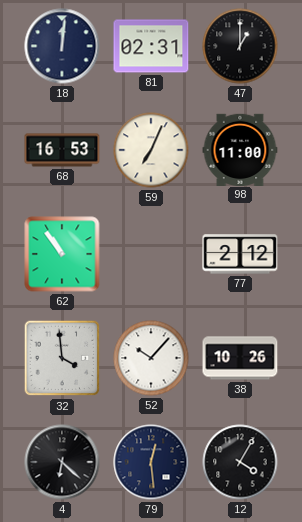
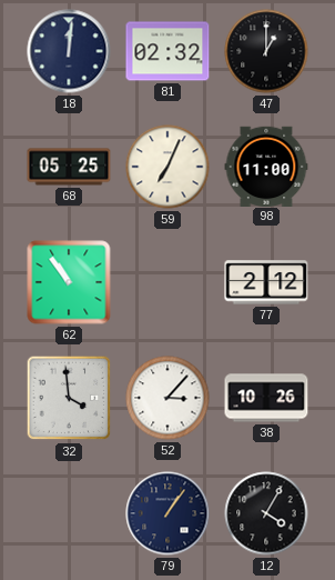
81: 02:31 -> 02:32
68: 16:53 -> 05:25
52: 10:07 -> 3:07
4: 6:22 -> none
79: 12:29 -> 1:06
